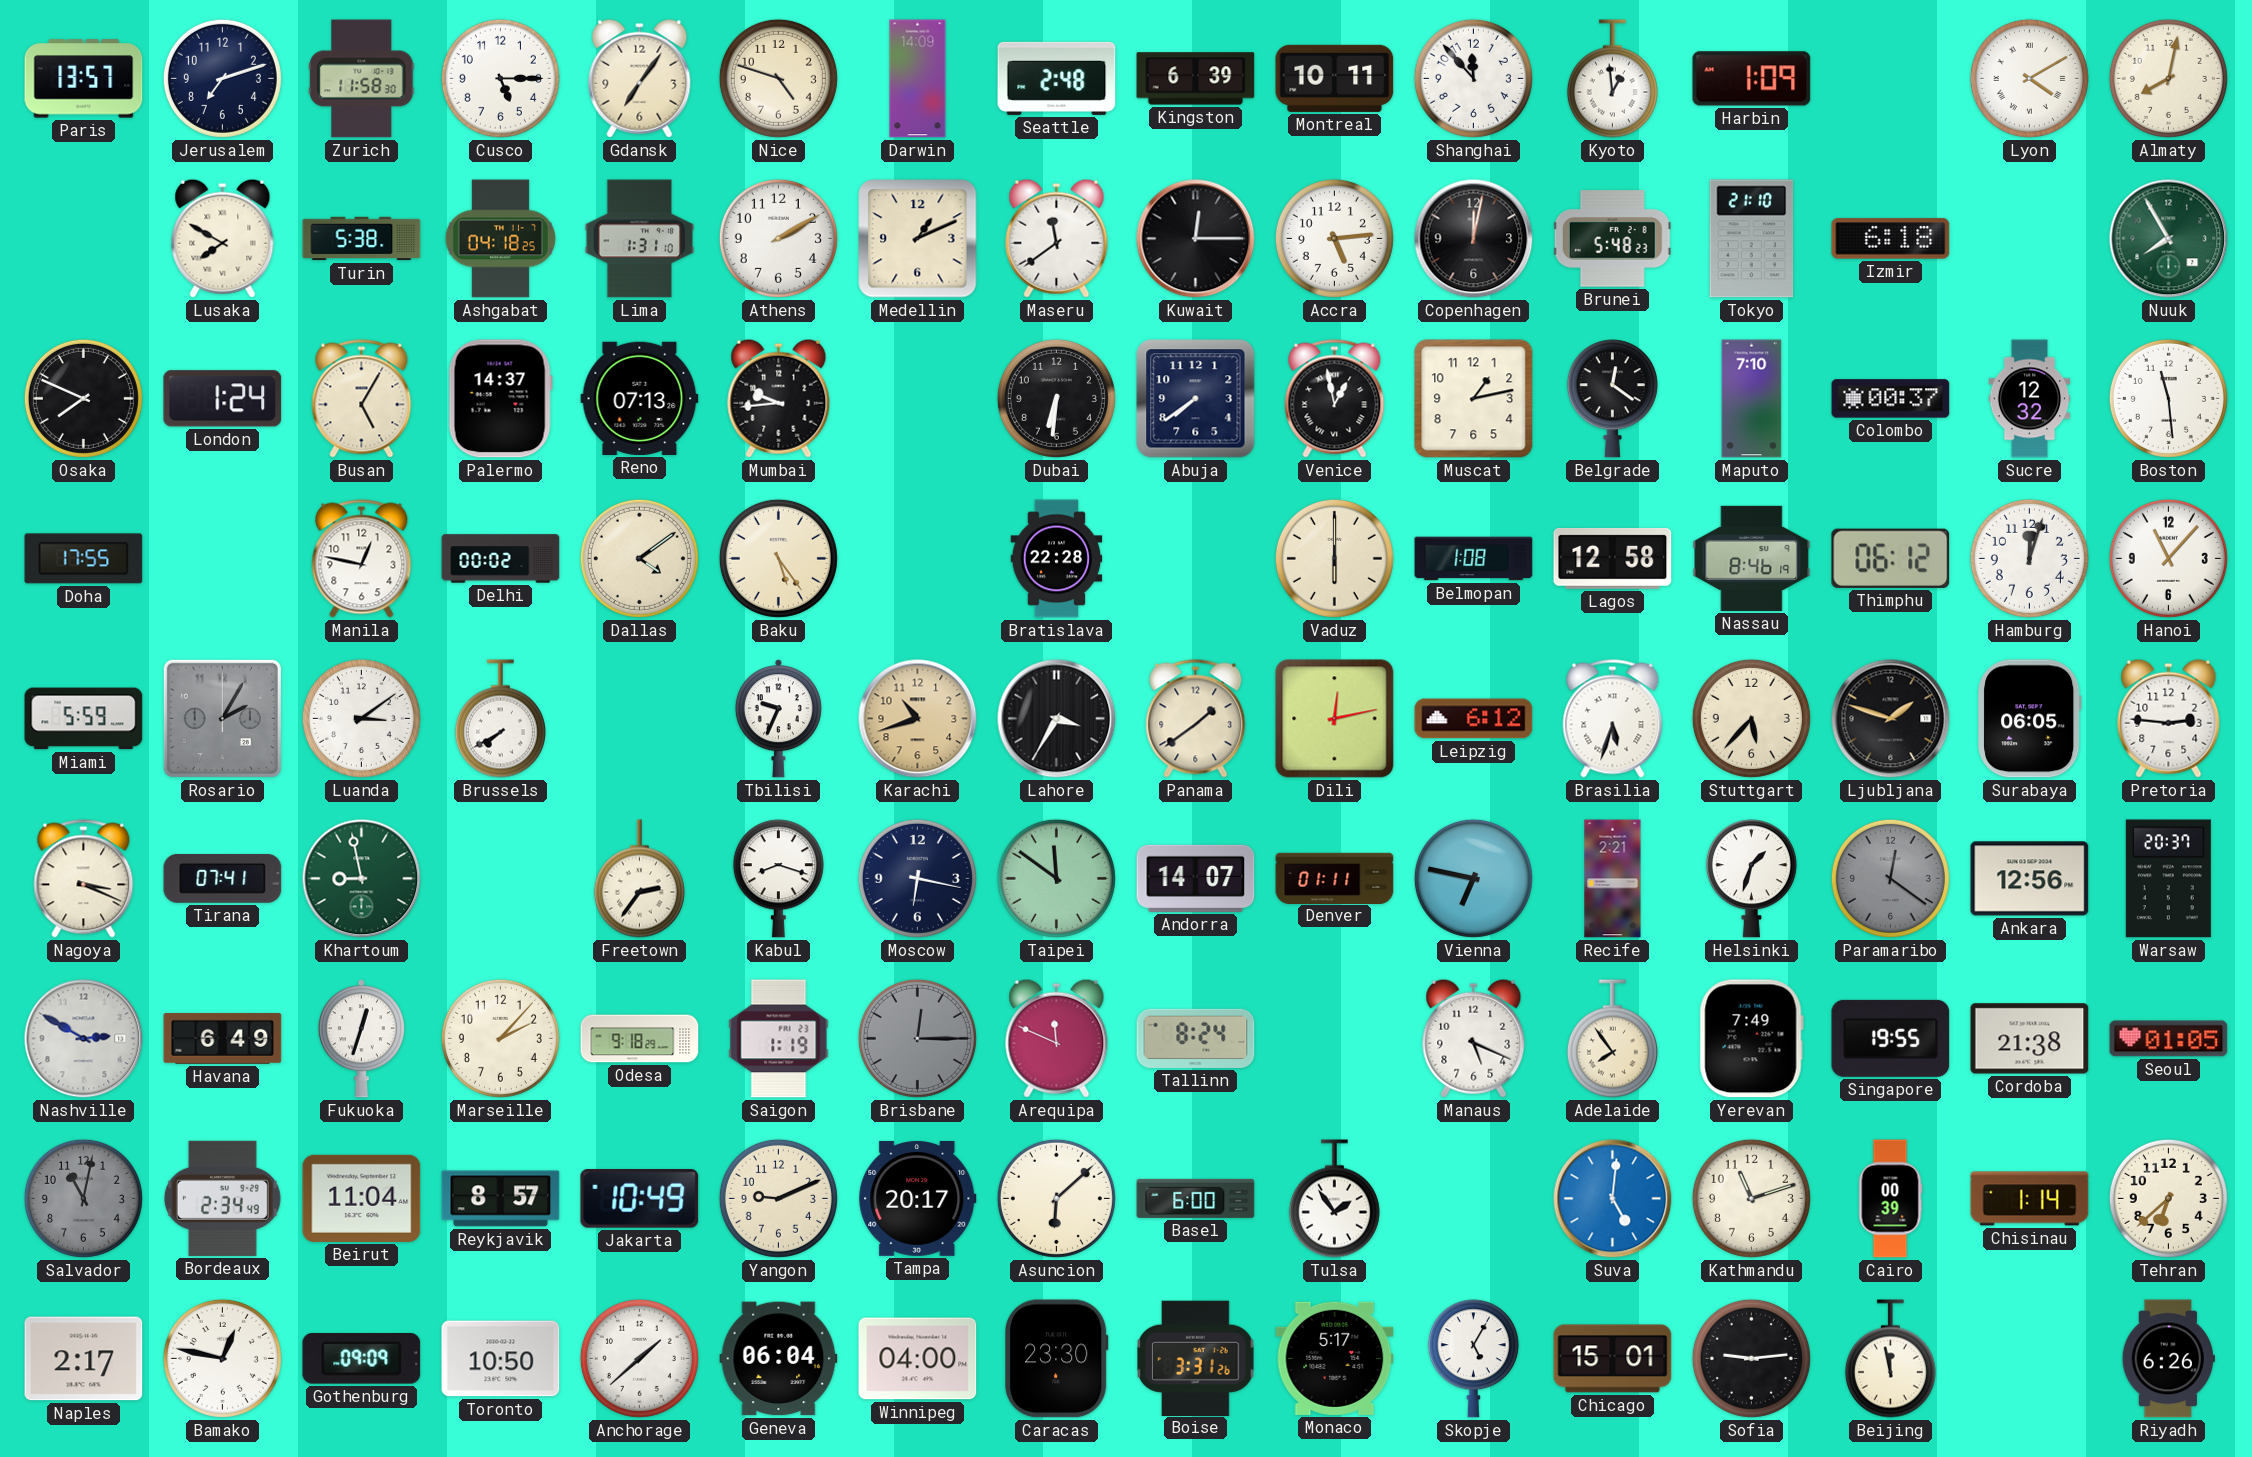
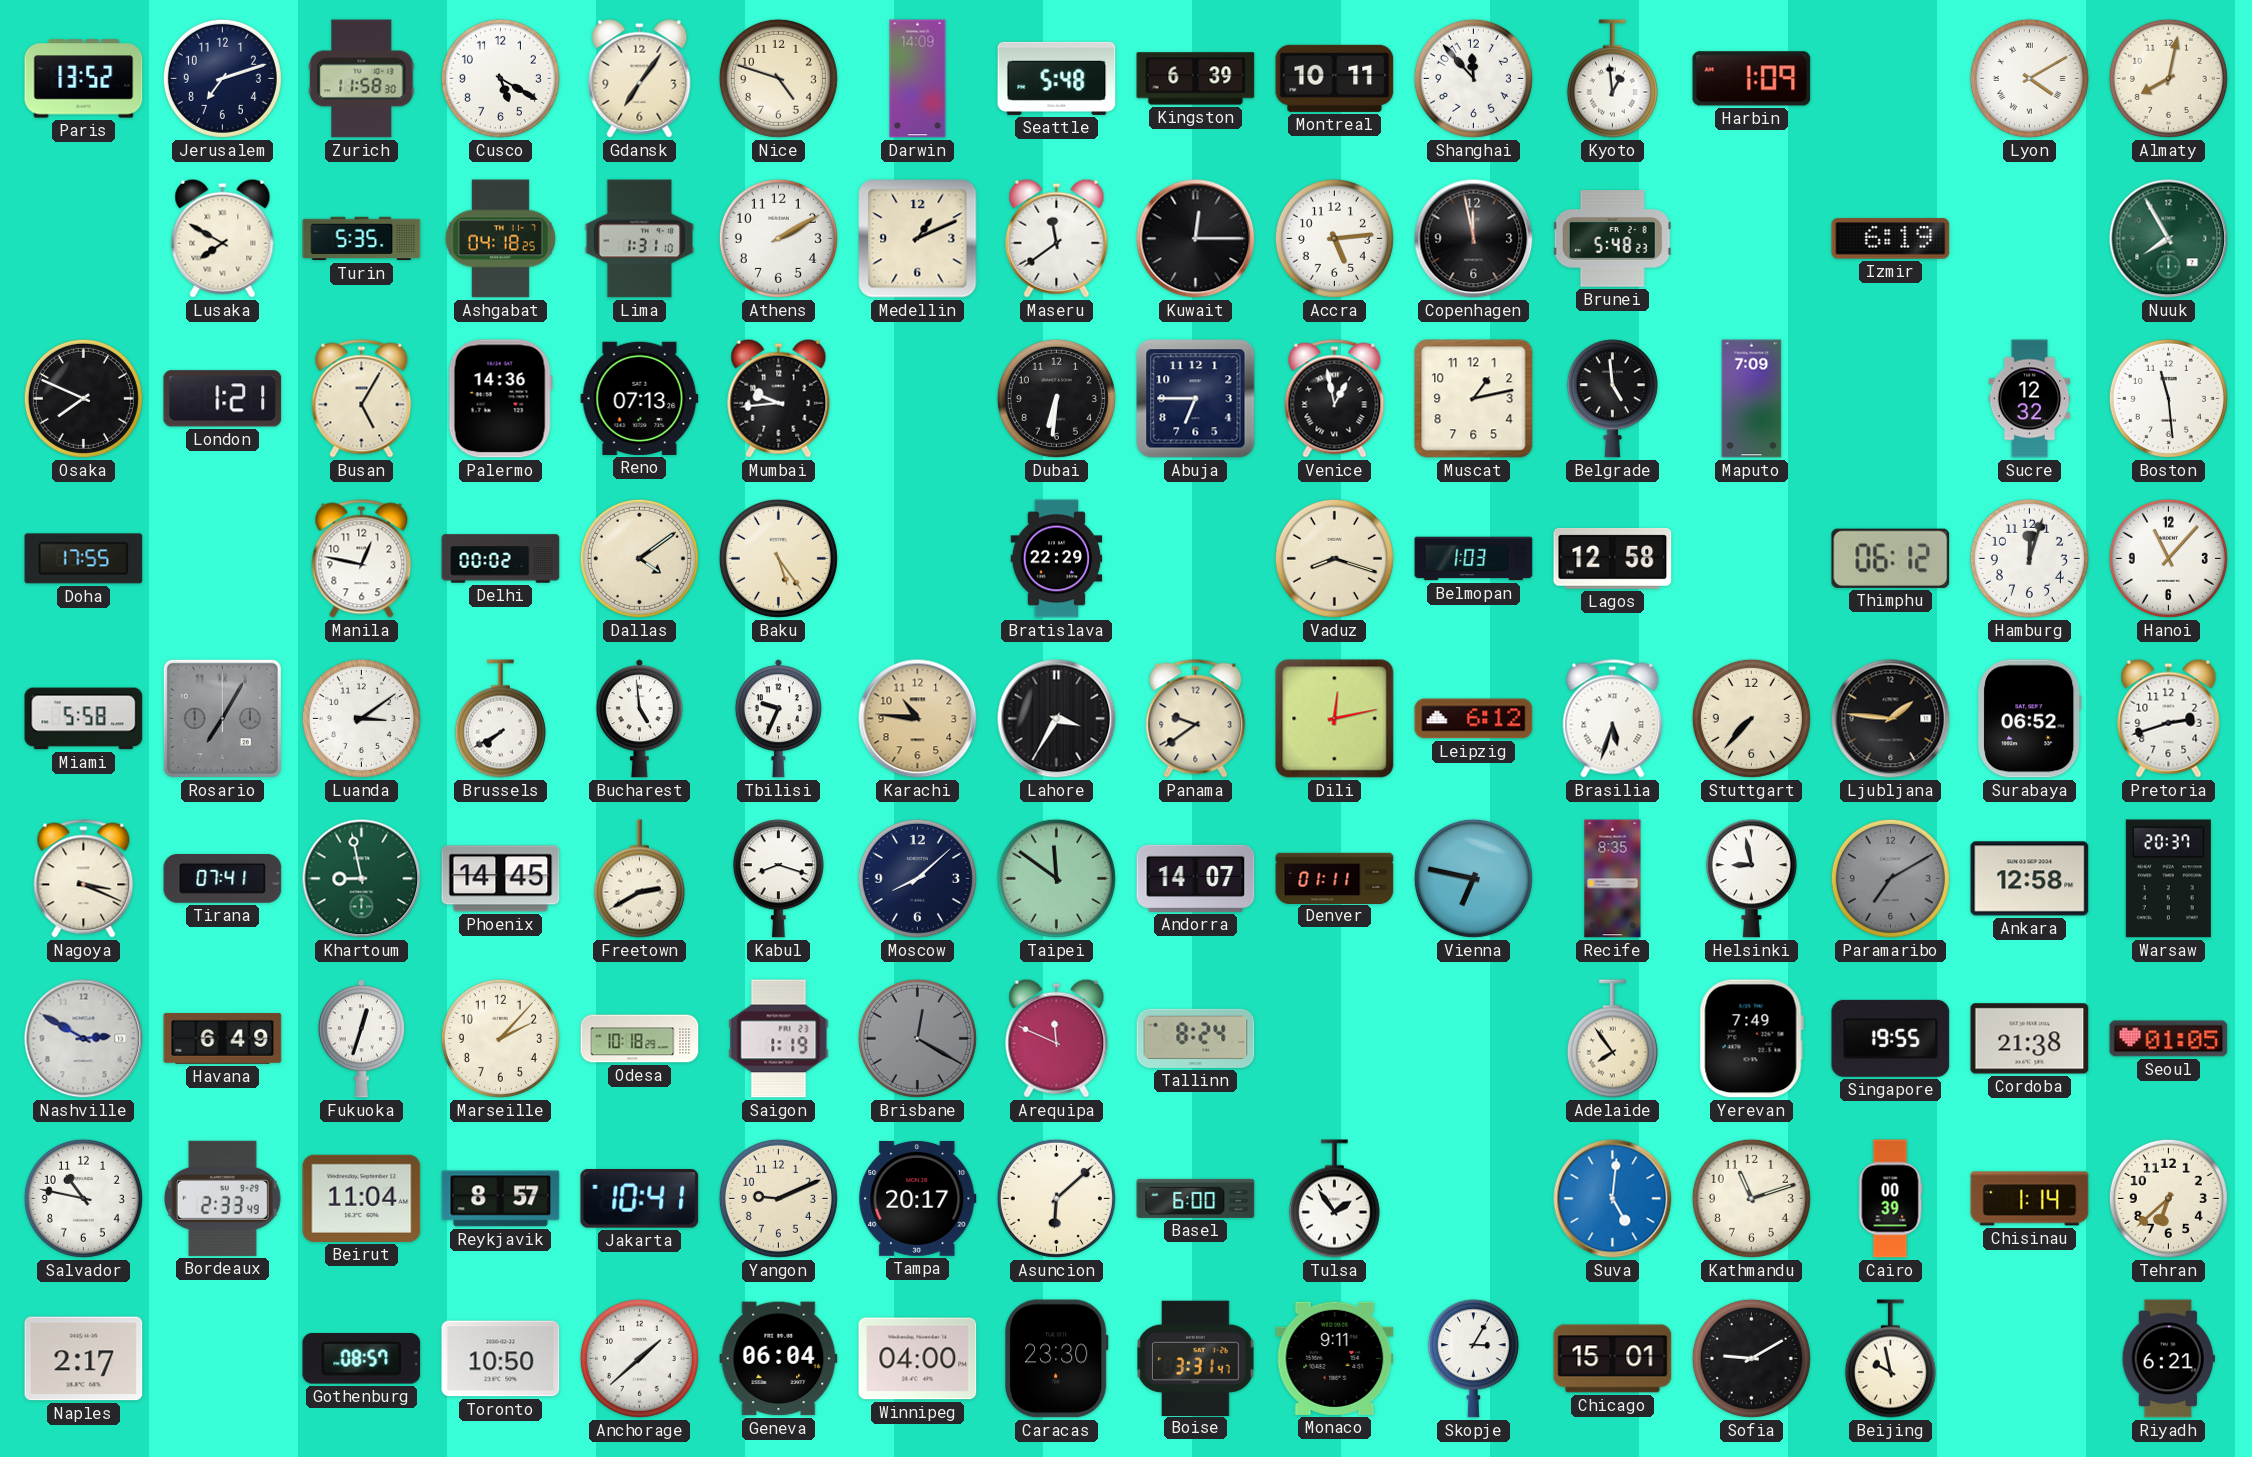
Paris: 13:57 -> 13:52
Cusco: 5:15 -> 5:20
Seattle: 2:48 -> 5:48
Turin: 5:38 -> 5:35
Copenhagen: 12:02 -> 11:58
Tokyo: 21:10 -> none
Izmir: 6:18 -> 6:19
London: 1:24 -> 1:21
Palermo: 14:37 -> 14:36
Abuja: 7:39 -> 6:45
Belgrade: 12:21 -> 4:59
Maputo: 7:10 -> 7:09
Colombo: 00:37 -> none
Bratislava: 22:28 -> 22:29
Vaduz: 6:00 -> 8:18
Belmopan: 1:08 -> 1:03
Nassau: 8:46 -> none
Miami: 5:59 -> 5:58
Rosario: 2:05 -> 7:05
Bucharest: none -> 4:59
Karachi: 10:42 -> 10:46
Panama: 1:39 -> 9:39
Stuttgart: 5:37 -> 7:37
Ljubljana: 1:48 -> 1:46
Surabaya: 06:05 -> 06:52
Pretoria: 2:46 -> 2:42
Phoenix: none -> 14:45
Freetown: 2:36 -> 2:40
Moscow: 6:17 -> 8:08
Recife: 2:21 -> 8:35
Helsinki: 1:33 -> 8:58
Paramaribo: 12:21 -> 7:10
Ankara: 12:56 -> 12:58
Odesa: 9:18 -> 10:18
Brisbane: 12:15 -> 12:20
Manaus: 5:19 -> none
Salvador: 11:02 -> 10:47
Salvador dial: grey -> white
Bordeaux: 2:34 -> 2:33
Jakarta: 10:49 -> 10:41
Bamako: 12:47 -> none
Gothenburg: 09:09 -> 08:57
Boise: 3:31:26 -> 3:31:47
Monaco: 5:17 -> 9:11
Skopje: 5:05 -> 3:05
Sofia: 9:14 -> 9:10
Beijing: 11:58 -> 9:58
Riyadh: 6:26 -> 6:21
